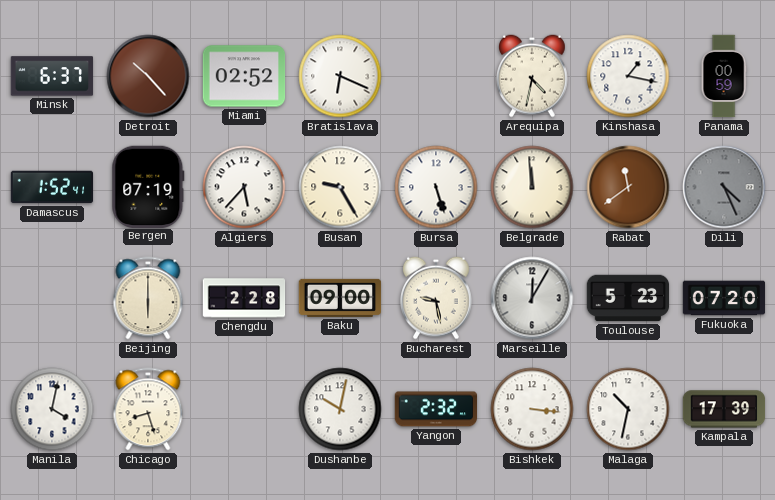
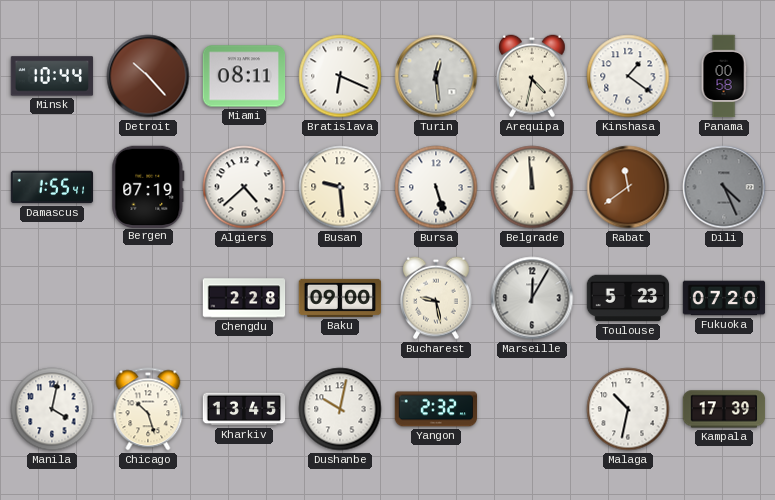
Minsk: 6:37 -> 10:44
Miami: 02:52 -> 08:11
Turin: none -> 12:29
Kinshasa: 1:17 -> 1:21
Panama: 00:59 -> 00:58
Damascus: 1:52 -> 1:55
Algiers: 5:37 -> 4:38
Busan: 9:25 -> 9:29
Beijing: 6:00 -> none
Chicago: 8:27 -> 10:27
Kharkiv: none -> 13:45
Bishkek: 3:16 -> none
